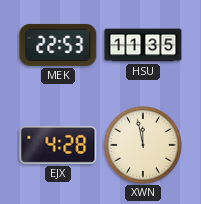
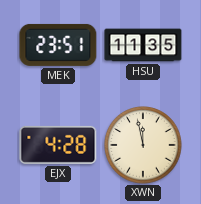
MEK: 22:53 -> 23:51
